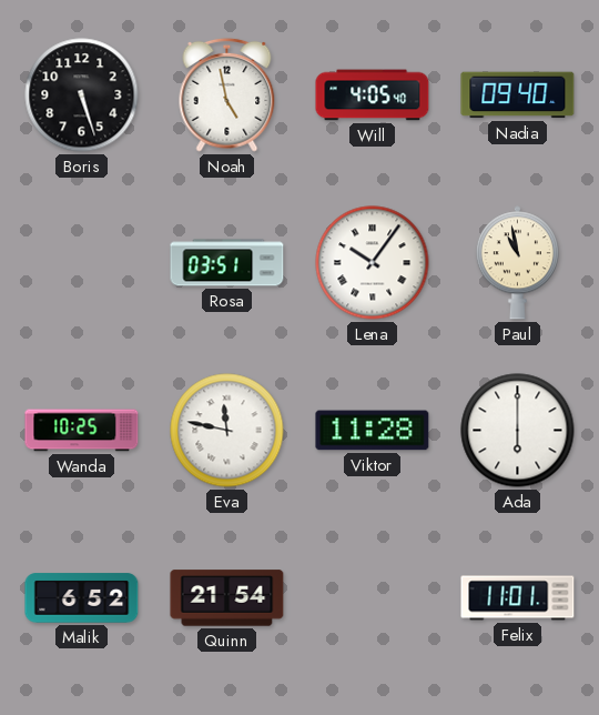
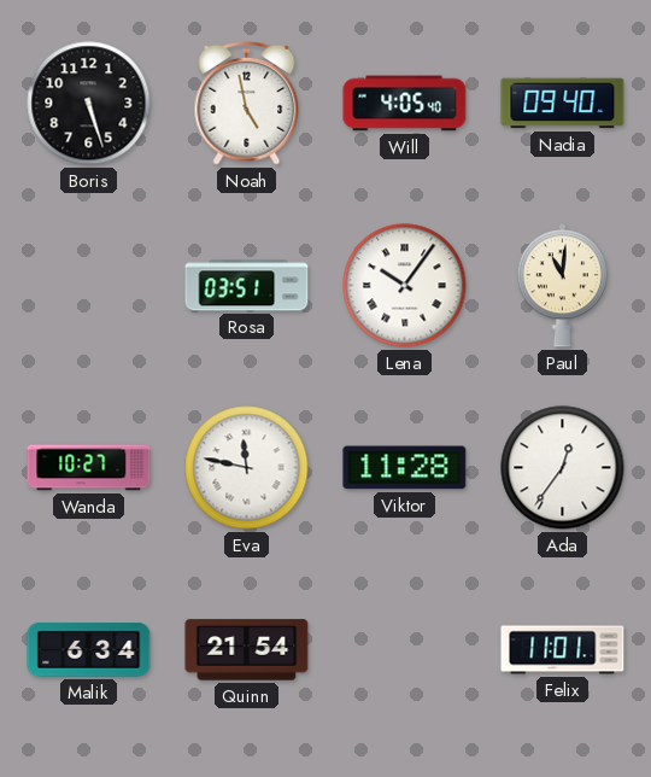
Paul: 10:58 -> 11:01
Wanda: 10:25 -> 10:27
Ada: 6:00 -> 12:36
Malik: 6:52 -> 6:34
